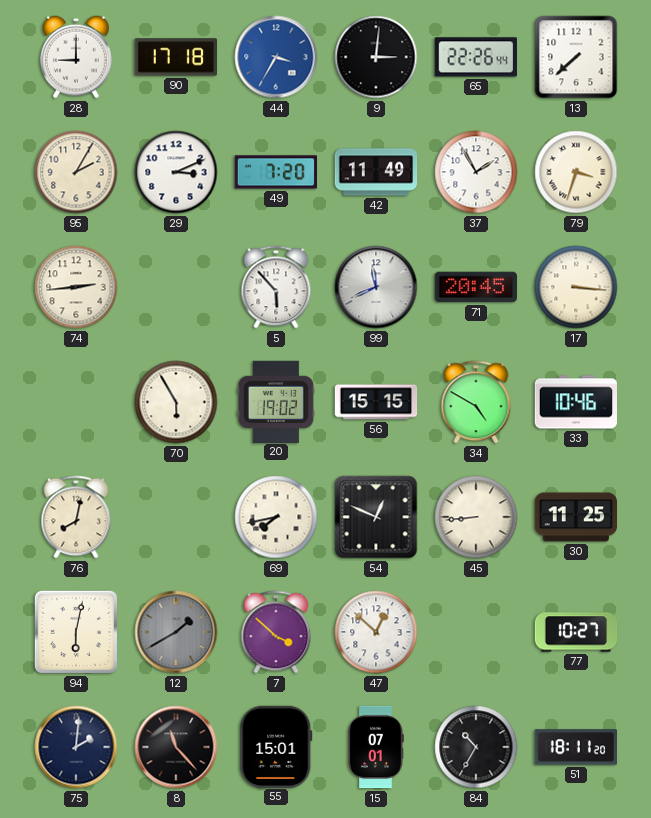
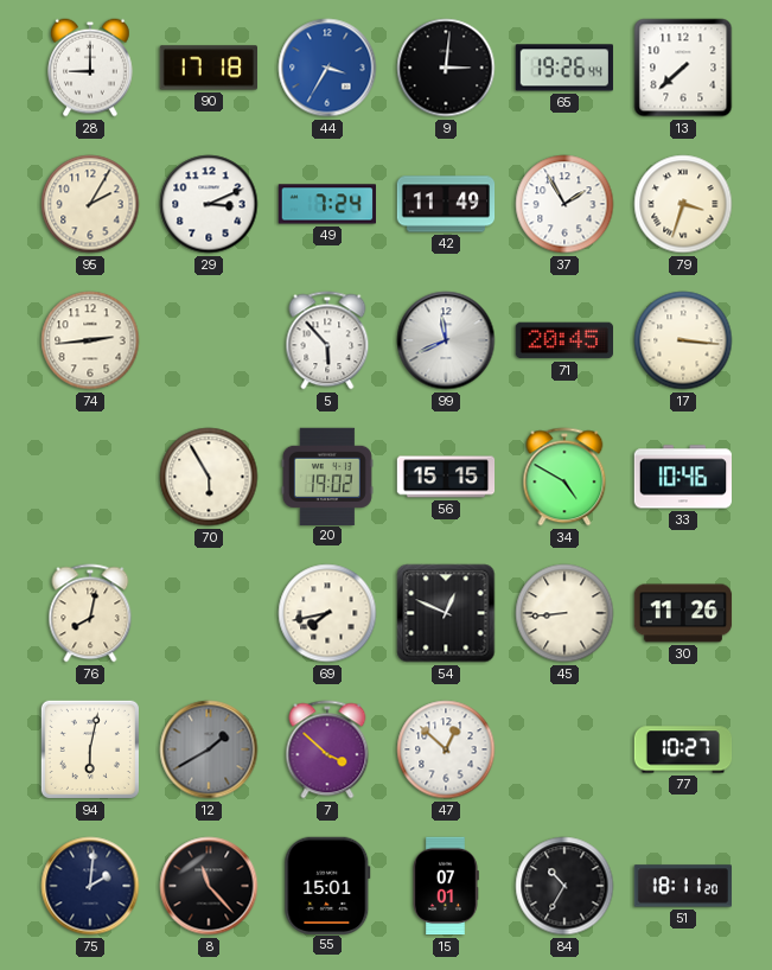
65: 22:26 -> 19:26
49: 7:20 -> 7:24
30: 11:25 -> 11:26
